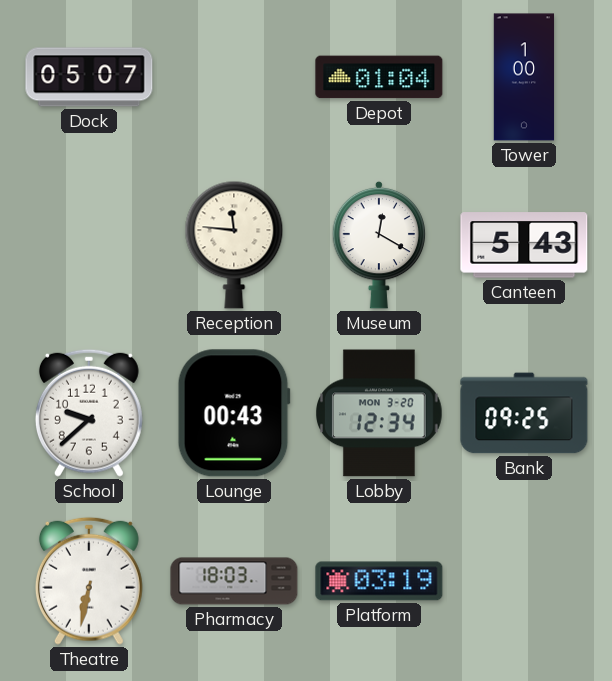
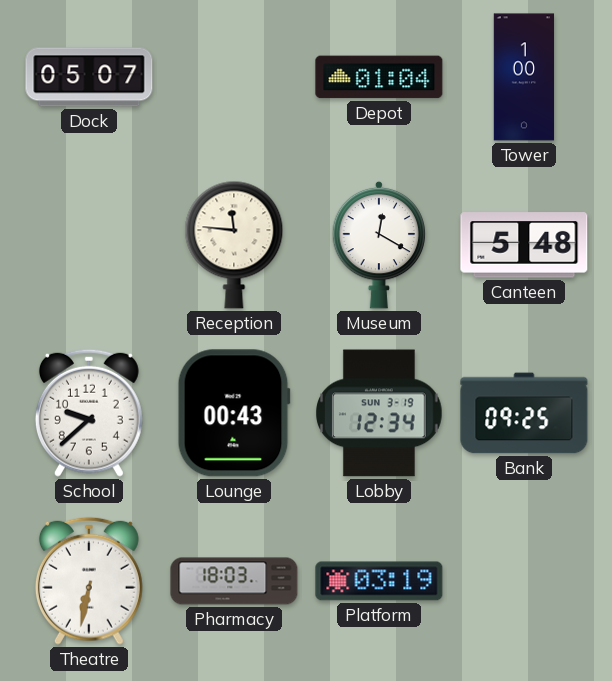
Canteen: 5:43 -> 5:48
Lobby date: MON 3-20 -> SUN 3-19
